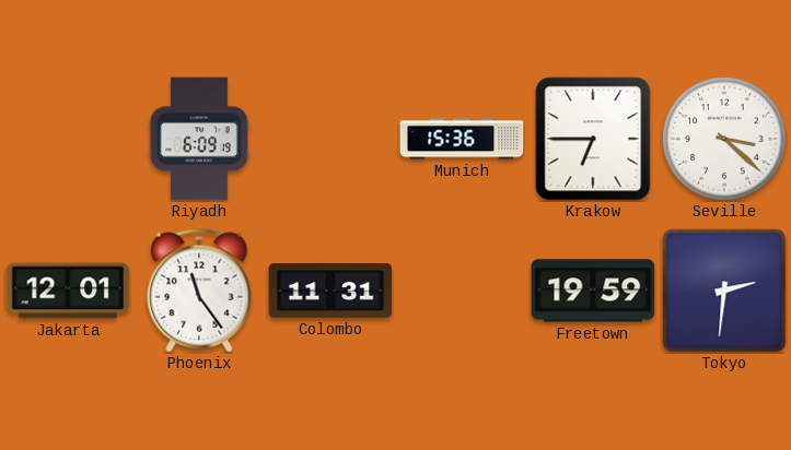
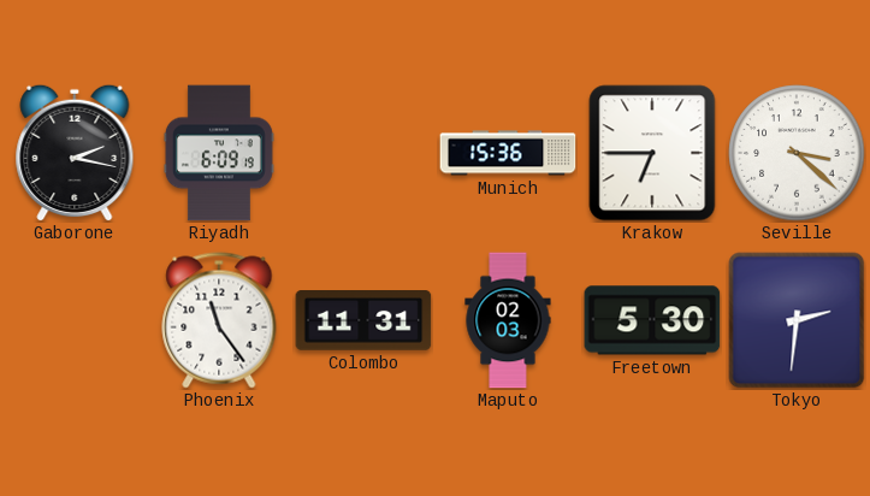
Gaborone: none -> 2:17
Jakarta: 12:01 -> none
Maputo: none -> 02:03
Freetown: 19:59 -> 5:30
